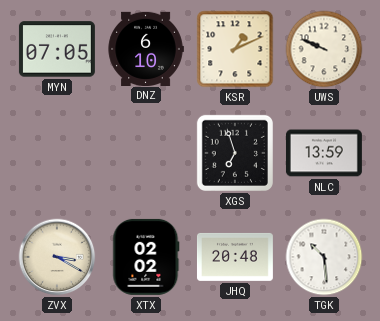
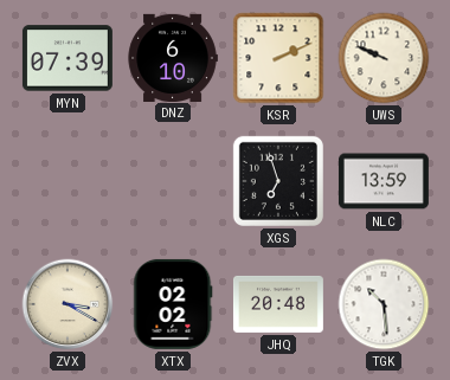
MYN: 07:05 -> 07:39
KSR: 1:11 -> 2:11
